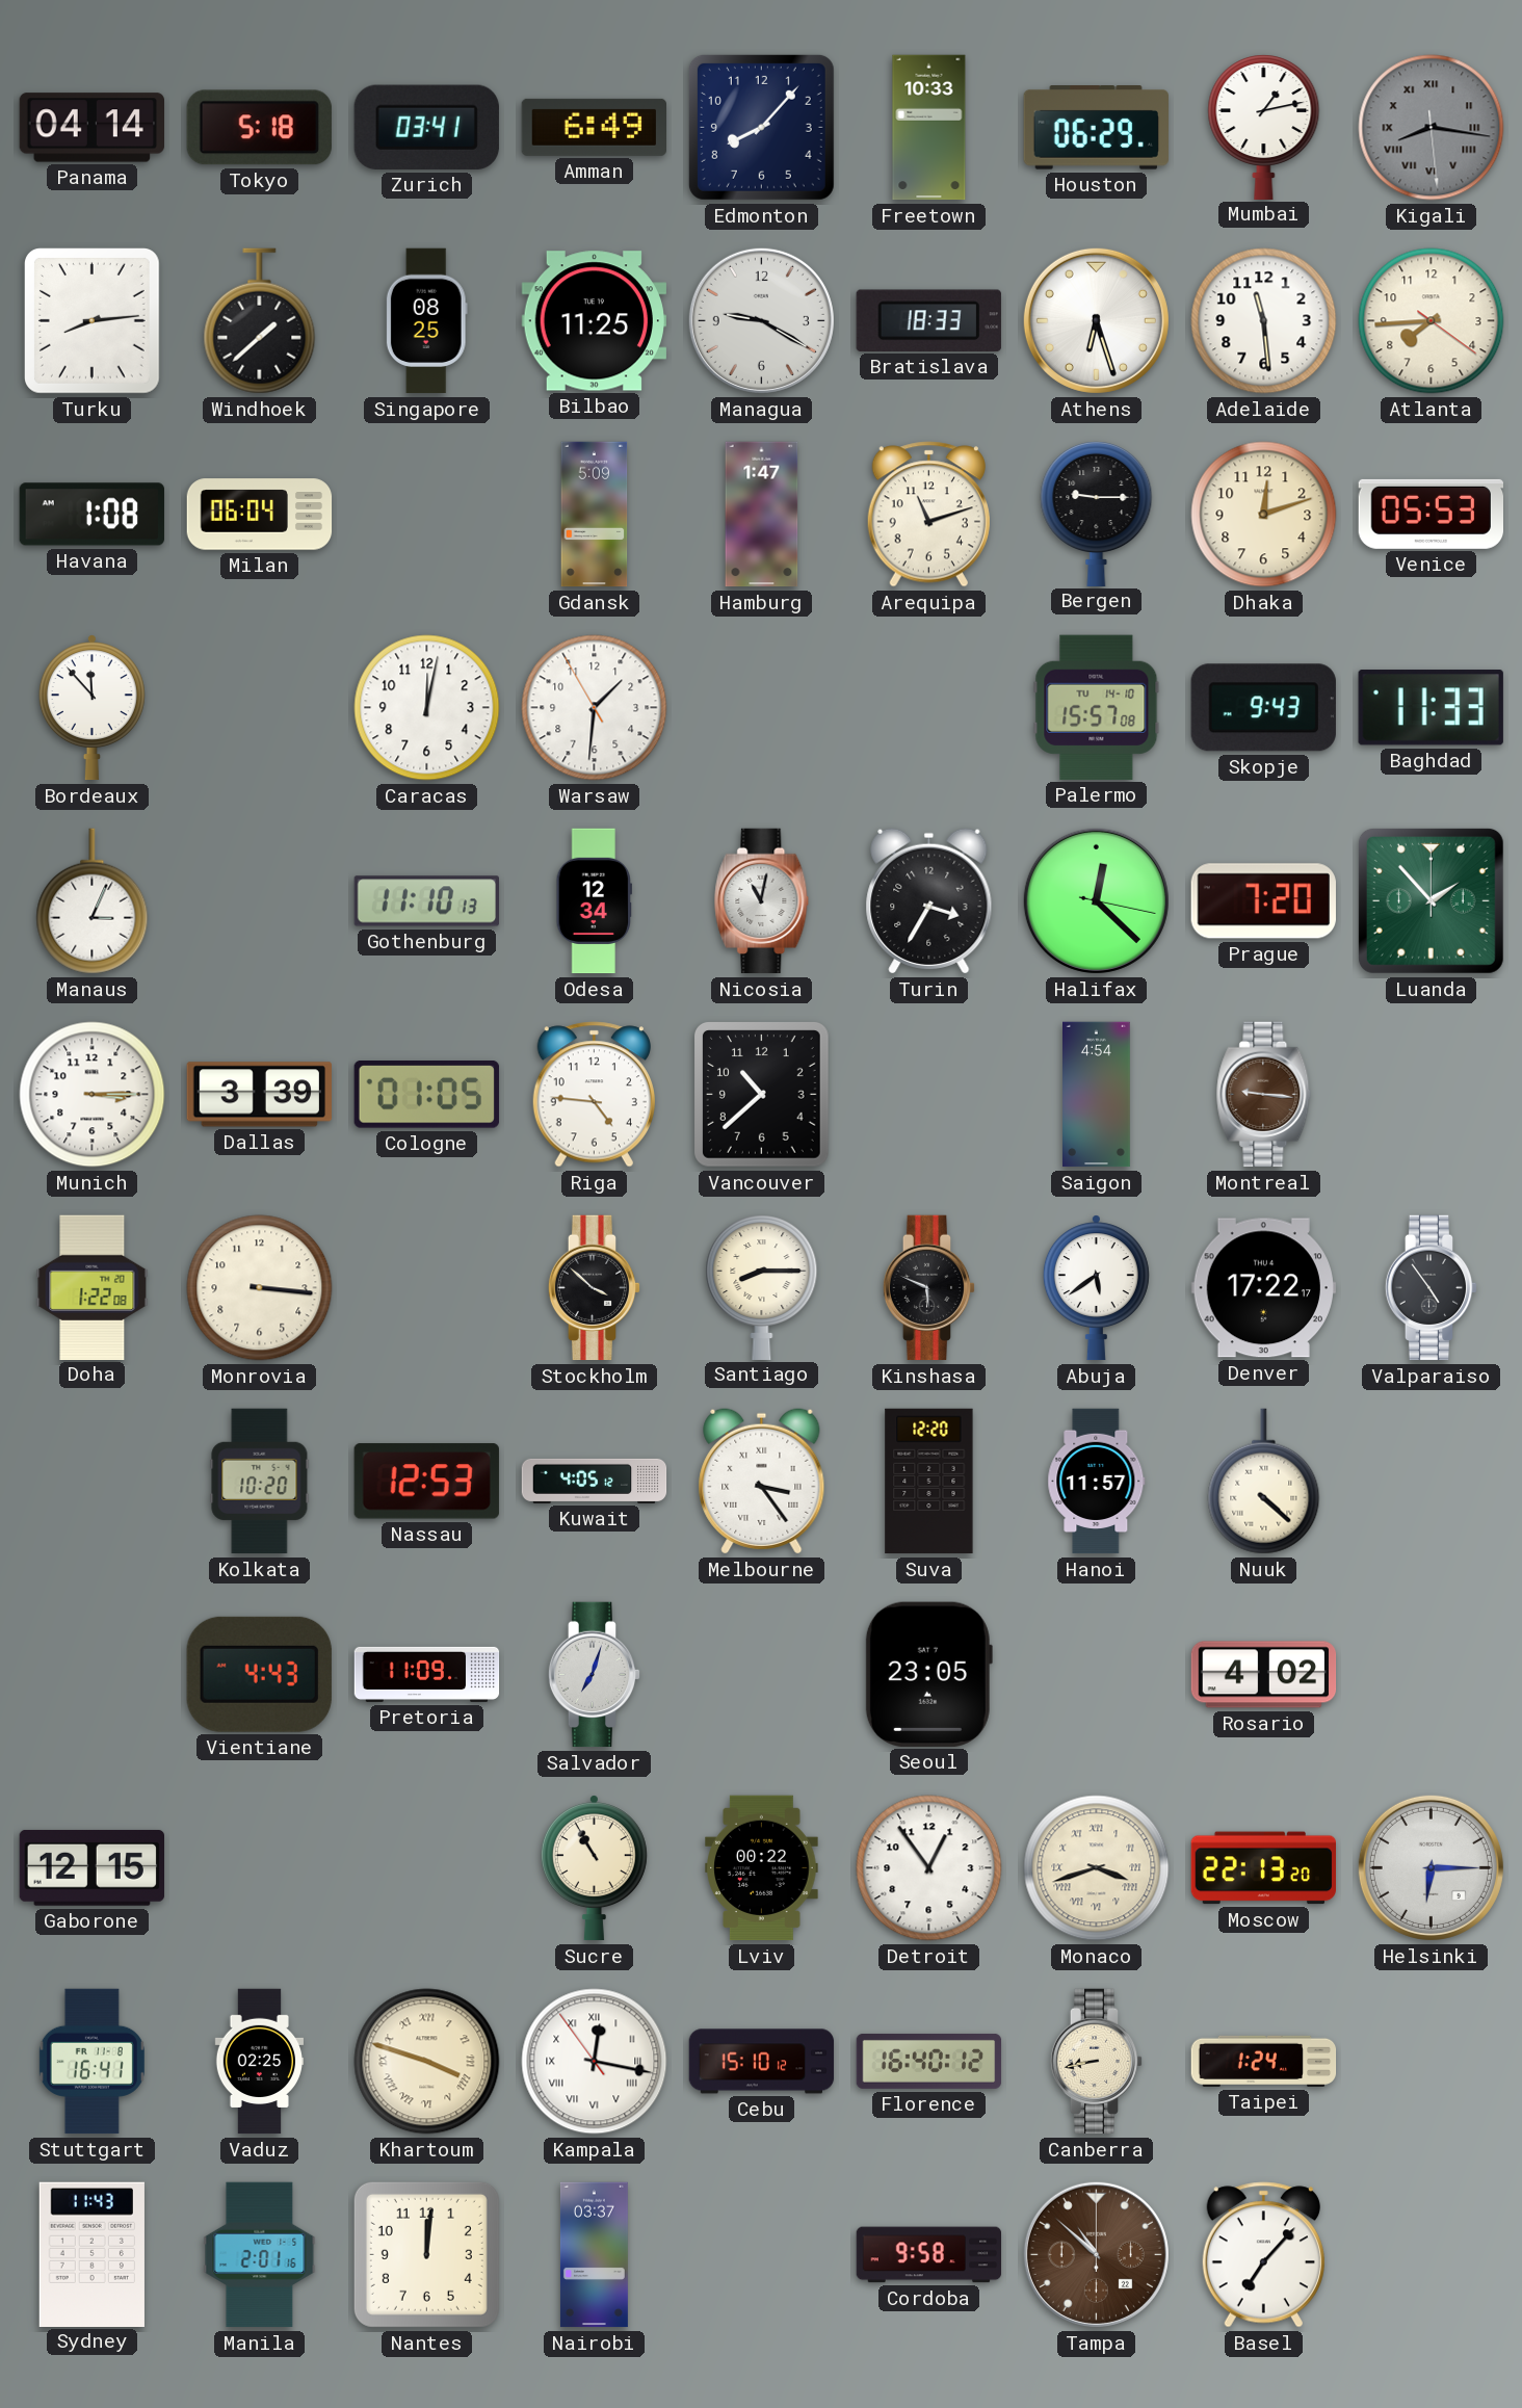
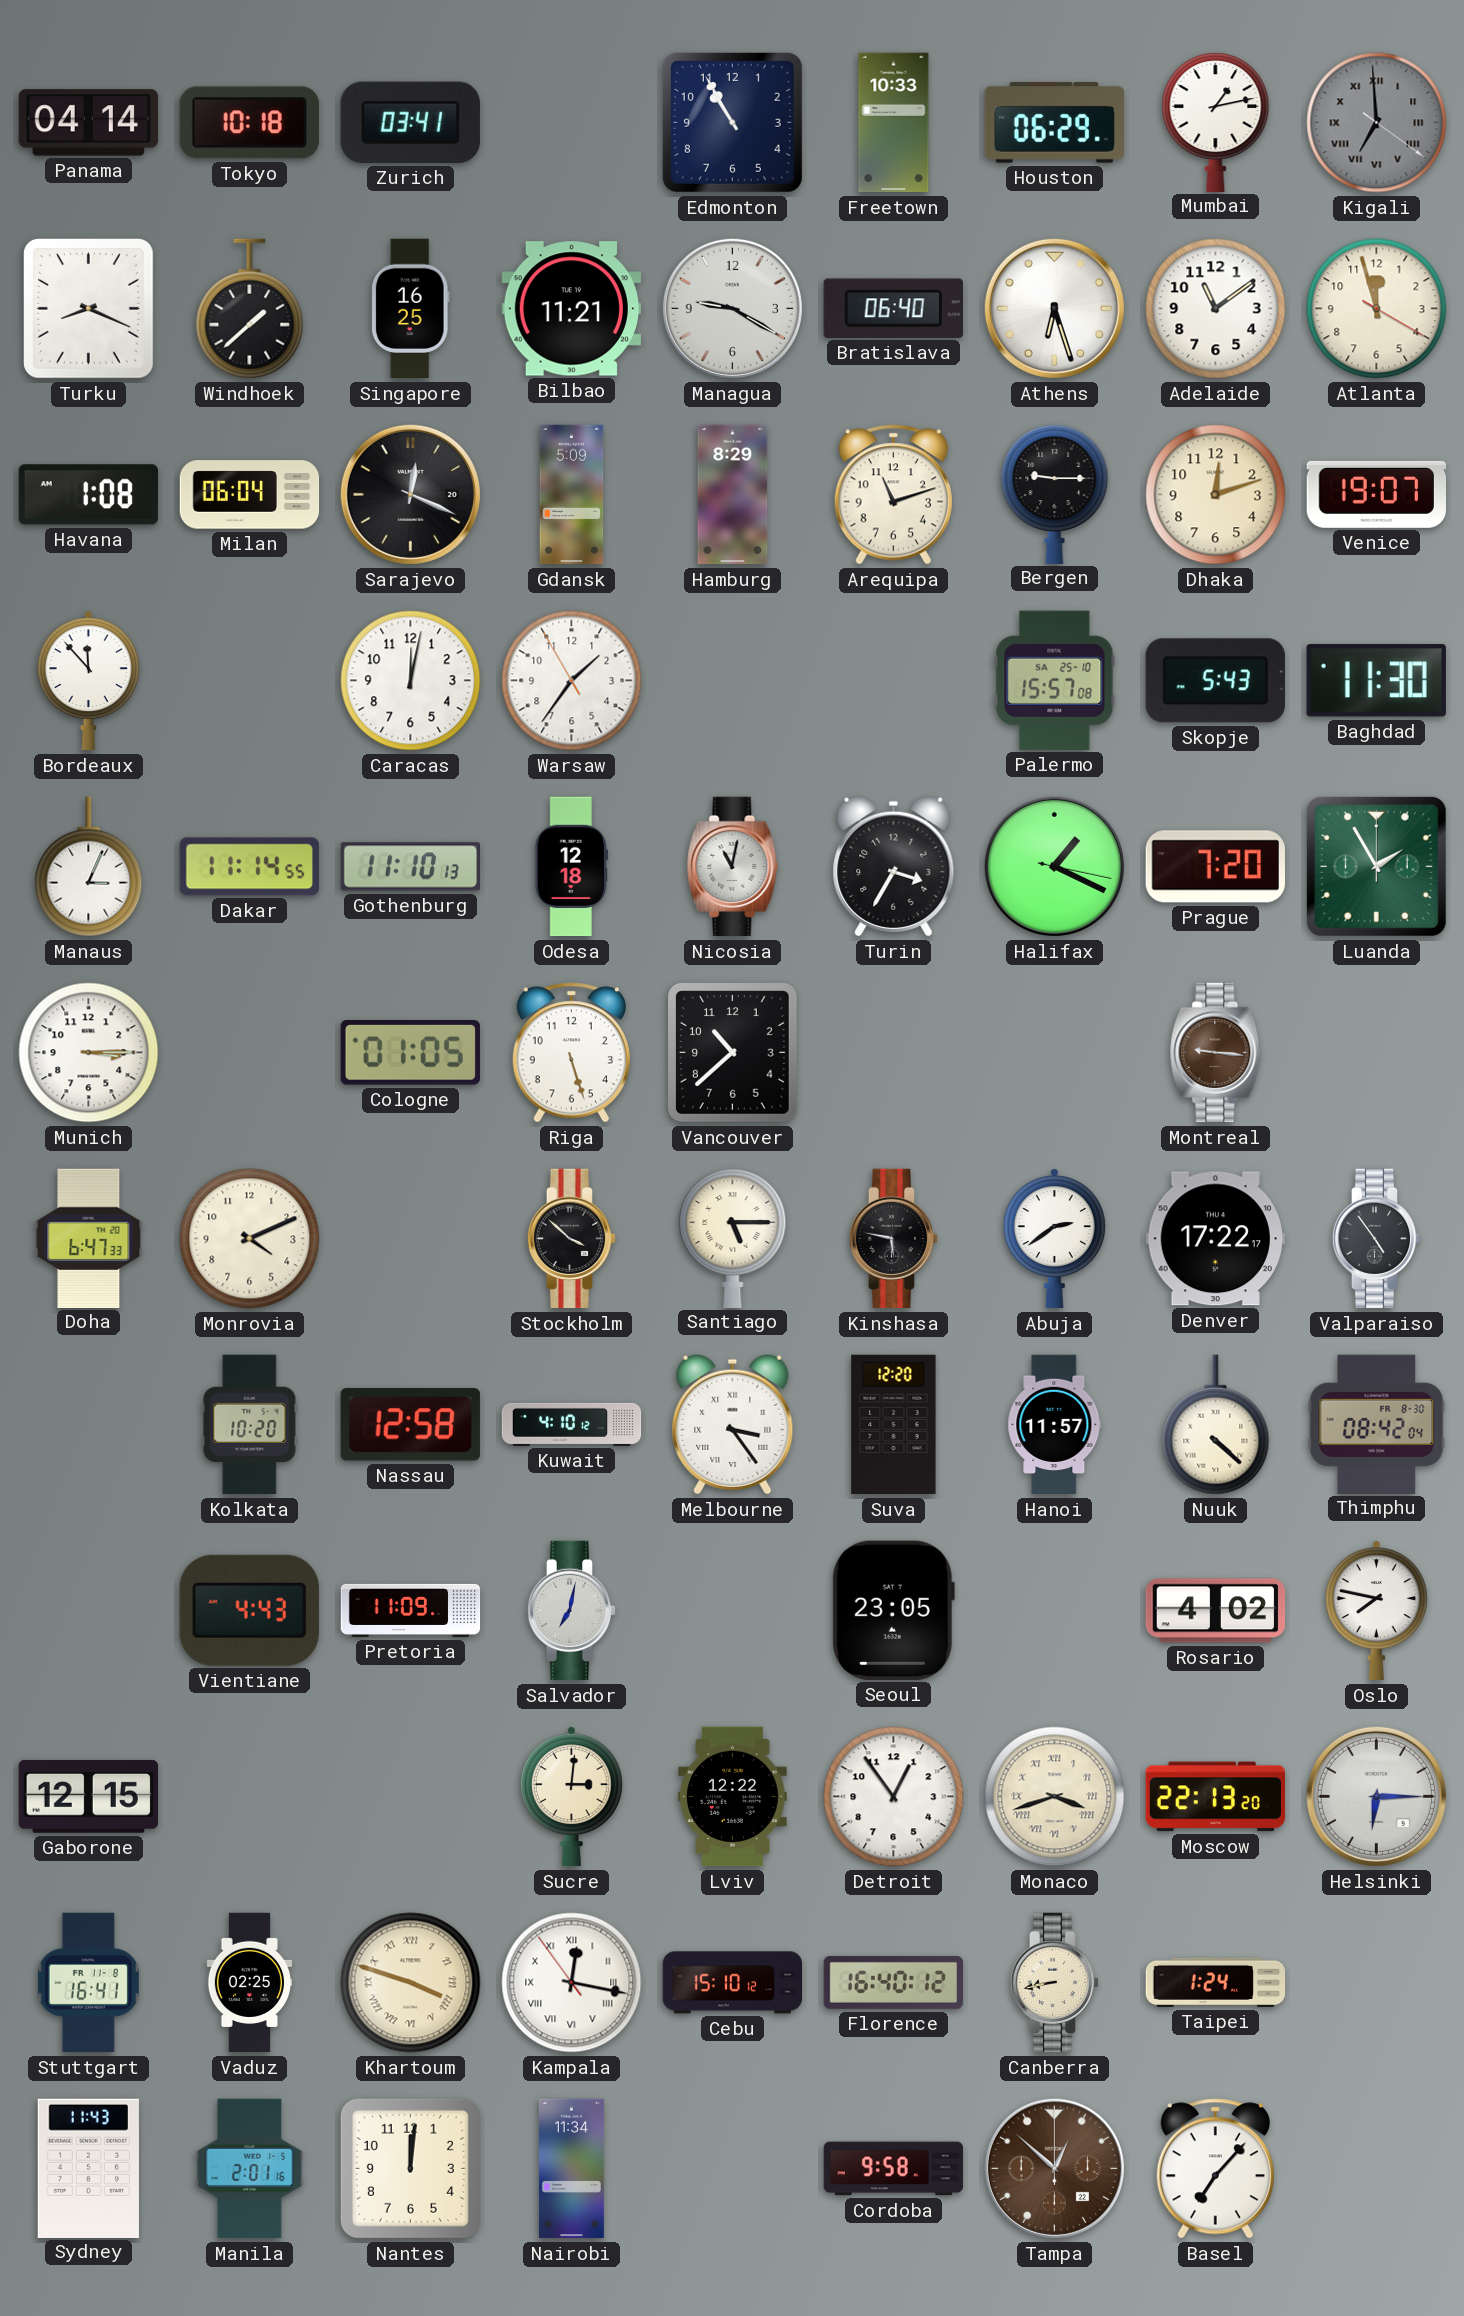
Tokyo: 5:18 -> 10:18
Amman: 6:49 -> none
Edmonton: 8:07 -> 10:55
Kigali: 8:16 -> 6:59
Turku: 8:14 -> 8:19
Singapore: 08:25 -> 16:25
Bilbao: 11:25 -> 11:21
Bratislava: 18:33 -> 06:40
Adelaide: 11:29 -> 11:09
Atlanta: 7:44 -> 11:57
Sarajevo: none -> 12:19
Hamburg: 1:47 -> 8:29
Venice: 05:53 -> 19:07
Warsaw: 1:30 -> 1:35
Palermo date: TU 14-10 -> SA 25-10
Skopje: 9:43 -> 5:43
Baghdad: 11:33 -> 11:30
Dakar: none -> 11:14
Odesa: 12:34 -> 12:18
Halifax: 12:22 -> 1:19
Luanda: 1:53 -> 1:55
Dallas: 3:39 -> none
Riga: 4:46 -> 5:27
Saigon: 4:54 -> none
Doha: 1:22 -> 6:47
Monrovia: 3:16 -> 4:11
Santiago: 8:15 -> 5:15
Kinshasa: 5:49 -> 5:47
Abuja: 5:39 -> 2:39
Nassau: 12:53 -> 12:58
Kuwait: 4:05 -> 4:10
Thimphu: none -> 08:42
Salvador: 7:03 -> 7:02
Oslo: none -> 7:47
Sucre: 10:55 -> 3:01
Lviv: 00:22 -> 12:22
Nairobi: 03:37 -> 11:34
Tampa: 10:52 -> 12:52
